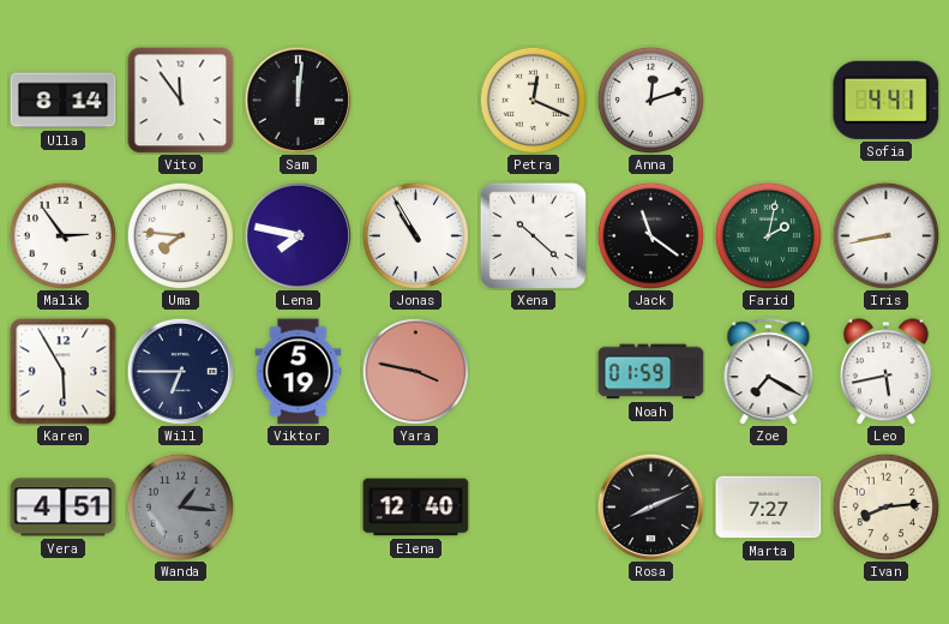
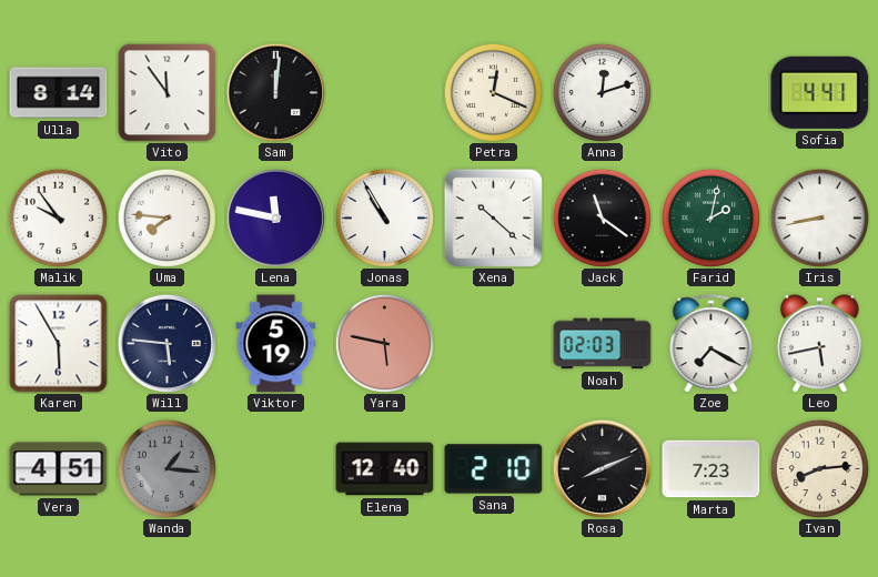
Malik: 2:54 -> 9:54
Lena: 7:47 -> 11:47
Will: 6:45 -> 5:46
Yara: 3:47 -> 5:47
Noah: 01:59 -> 02:03
Sana: none -> 2:10
Marta: 7:27 -> 7:23
